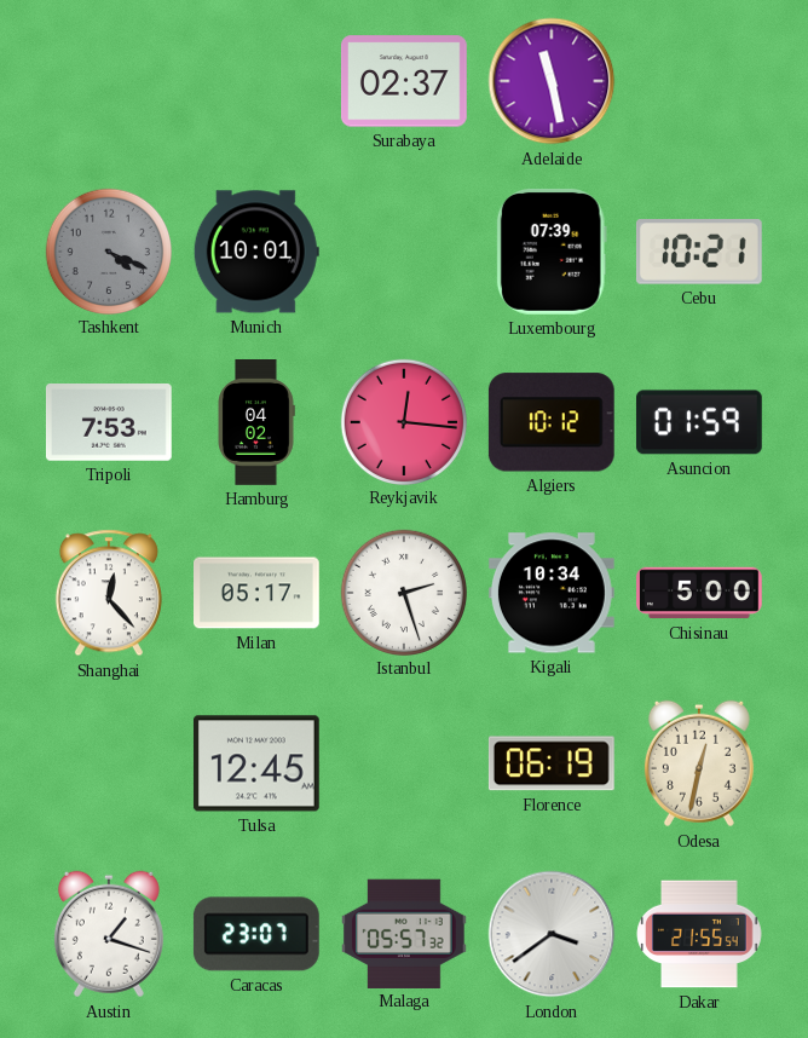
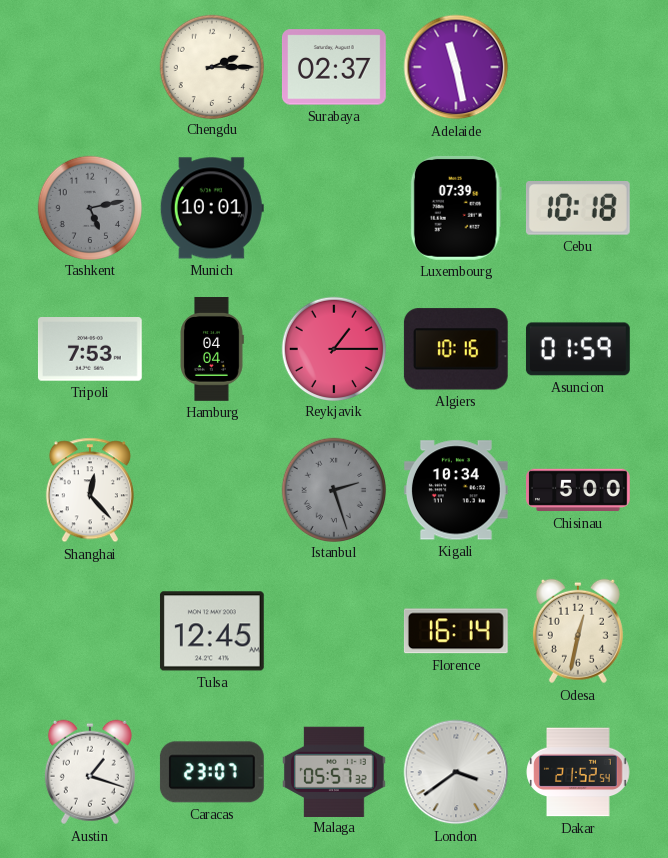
Chengdu: none -> 2:15
Tashkent: 4:19 -> 5:13
Cebu: 10:21 -> 10:18
Hamburg: 04:02 -> 04:04
Reykjavik: 12:16 -> 1:15
Algiers: 10:12 -> 10:16
Milan: 05:17 -> none
Istanbul dial: white -> grey
Florence: 06:19 -> 16:14
Dakar: 21:55 -> 21:52
